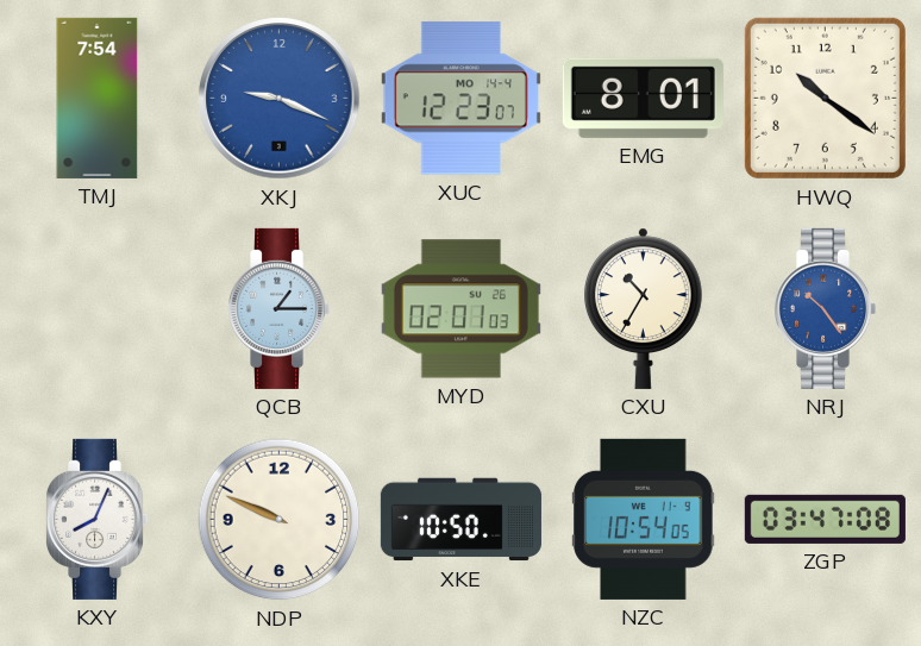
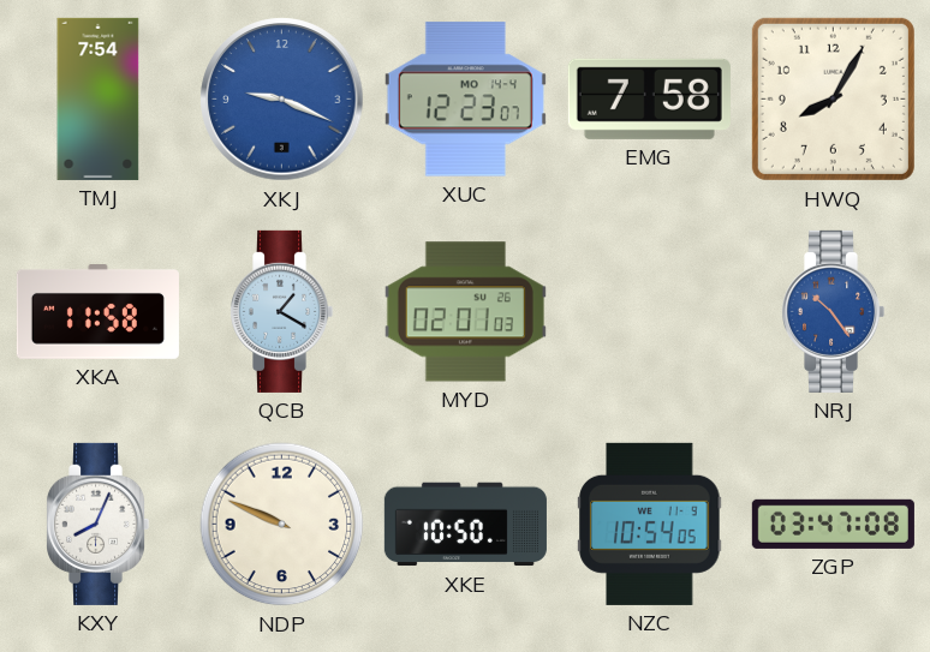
EMG: 8:01 -> 7:58
HWQ: 10:21 -> 8:05
XKA: none -> 11:58
QCB: 1:15 -> 1:20
CXU: 10:35 -> none
